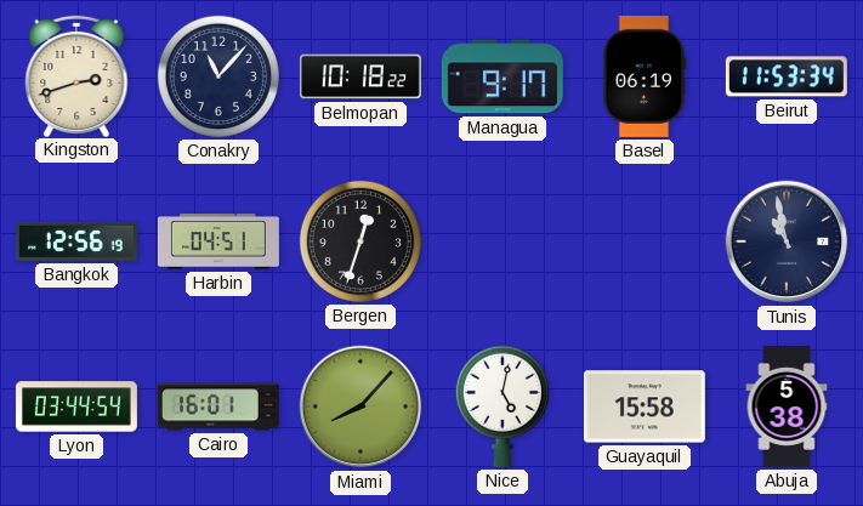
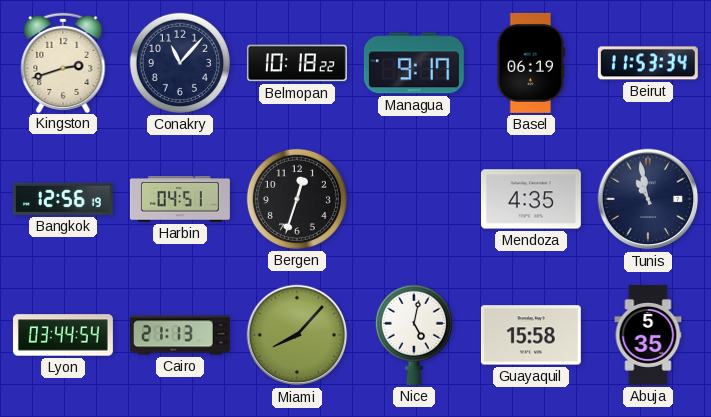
Mendoza: none -> 4:35
Cairo: 16:01 -> 21:13
Abuja: 5:38 -> 5:35
